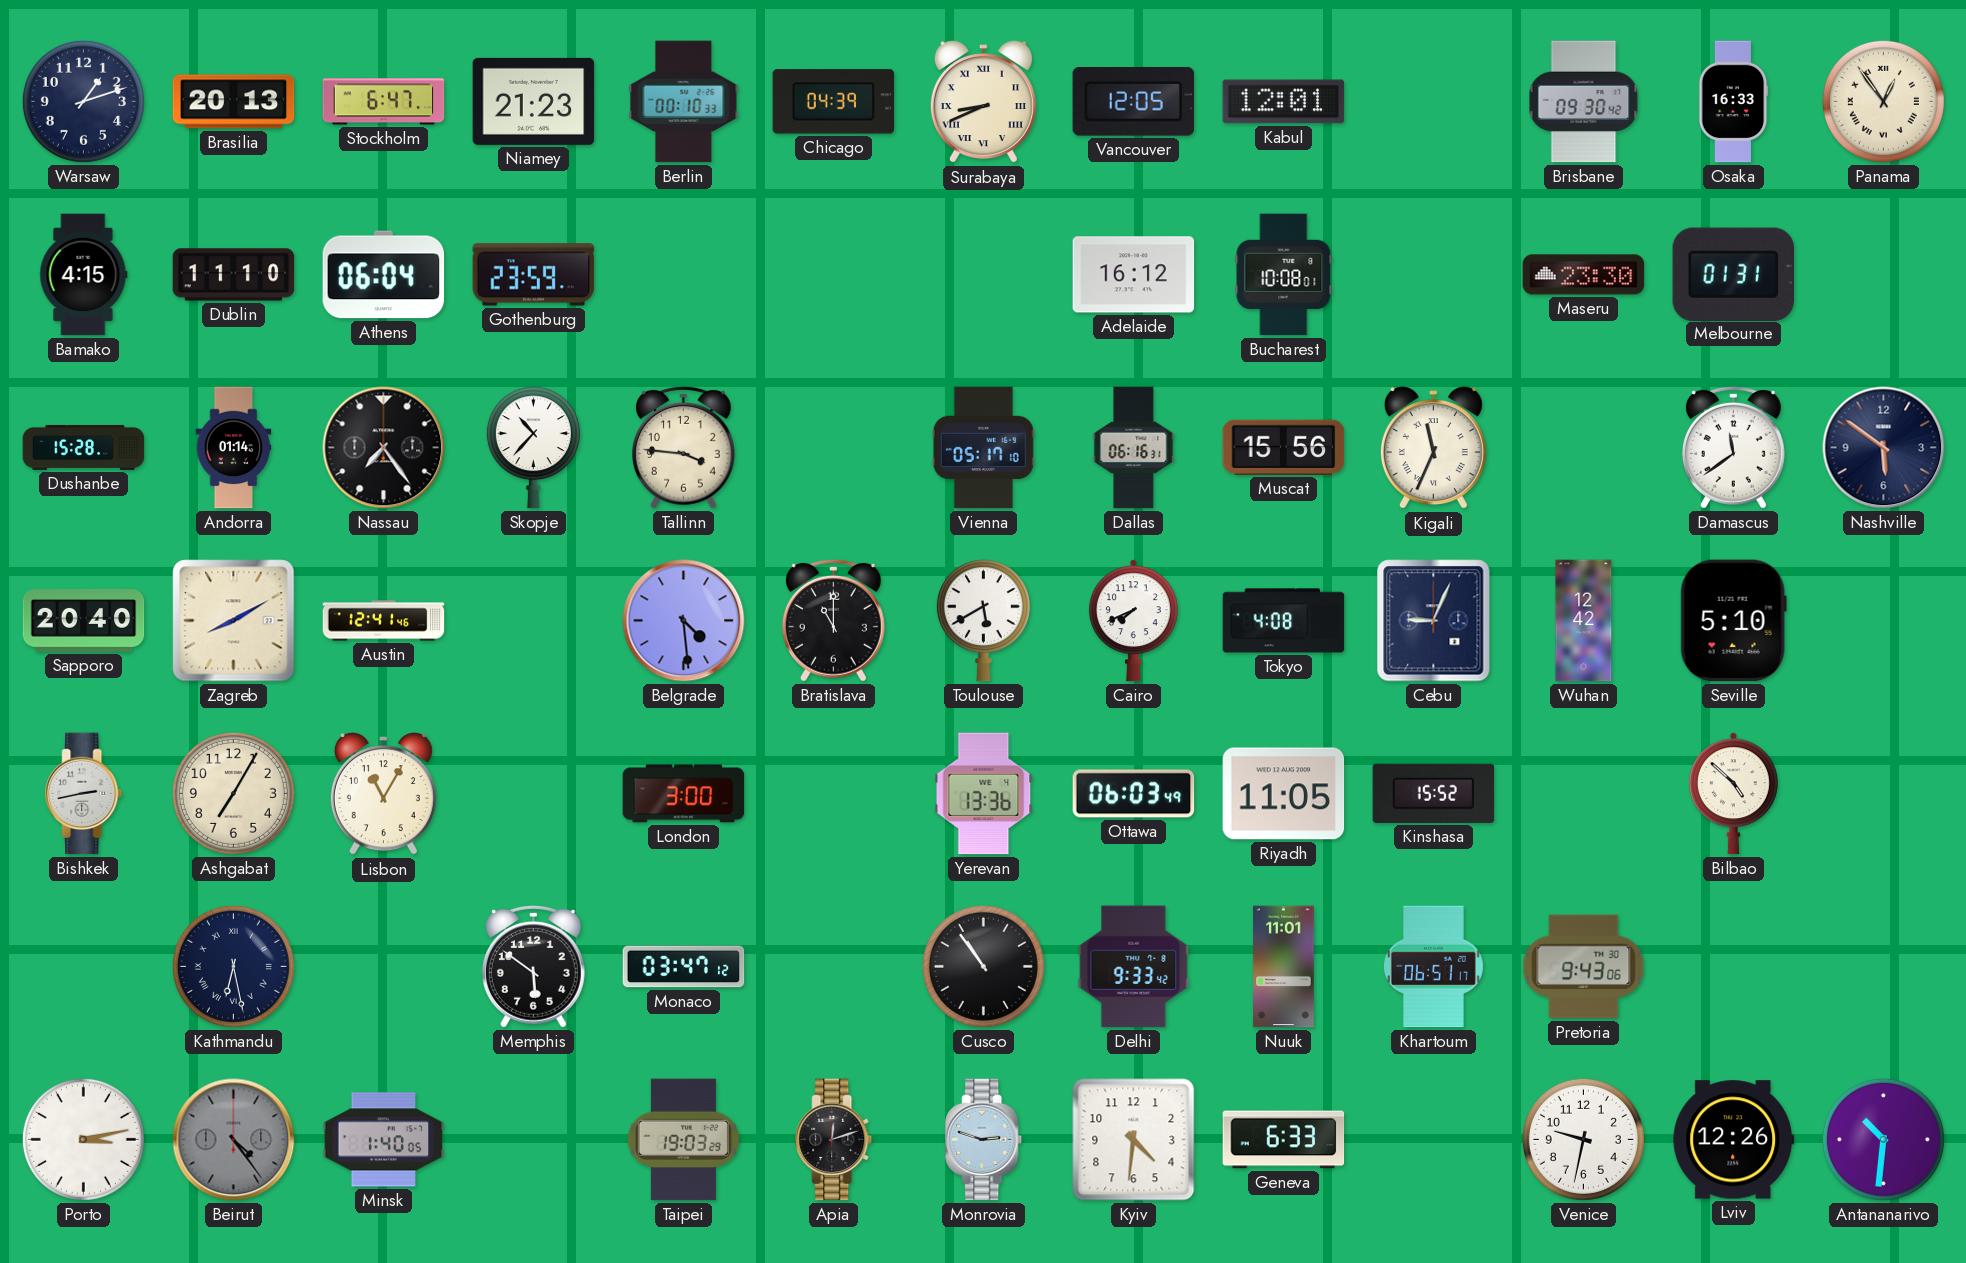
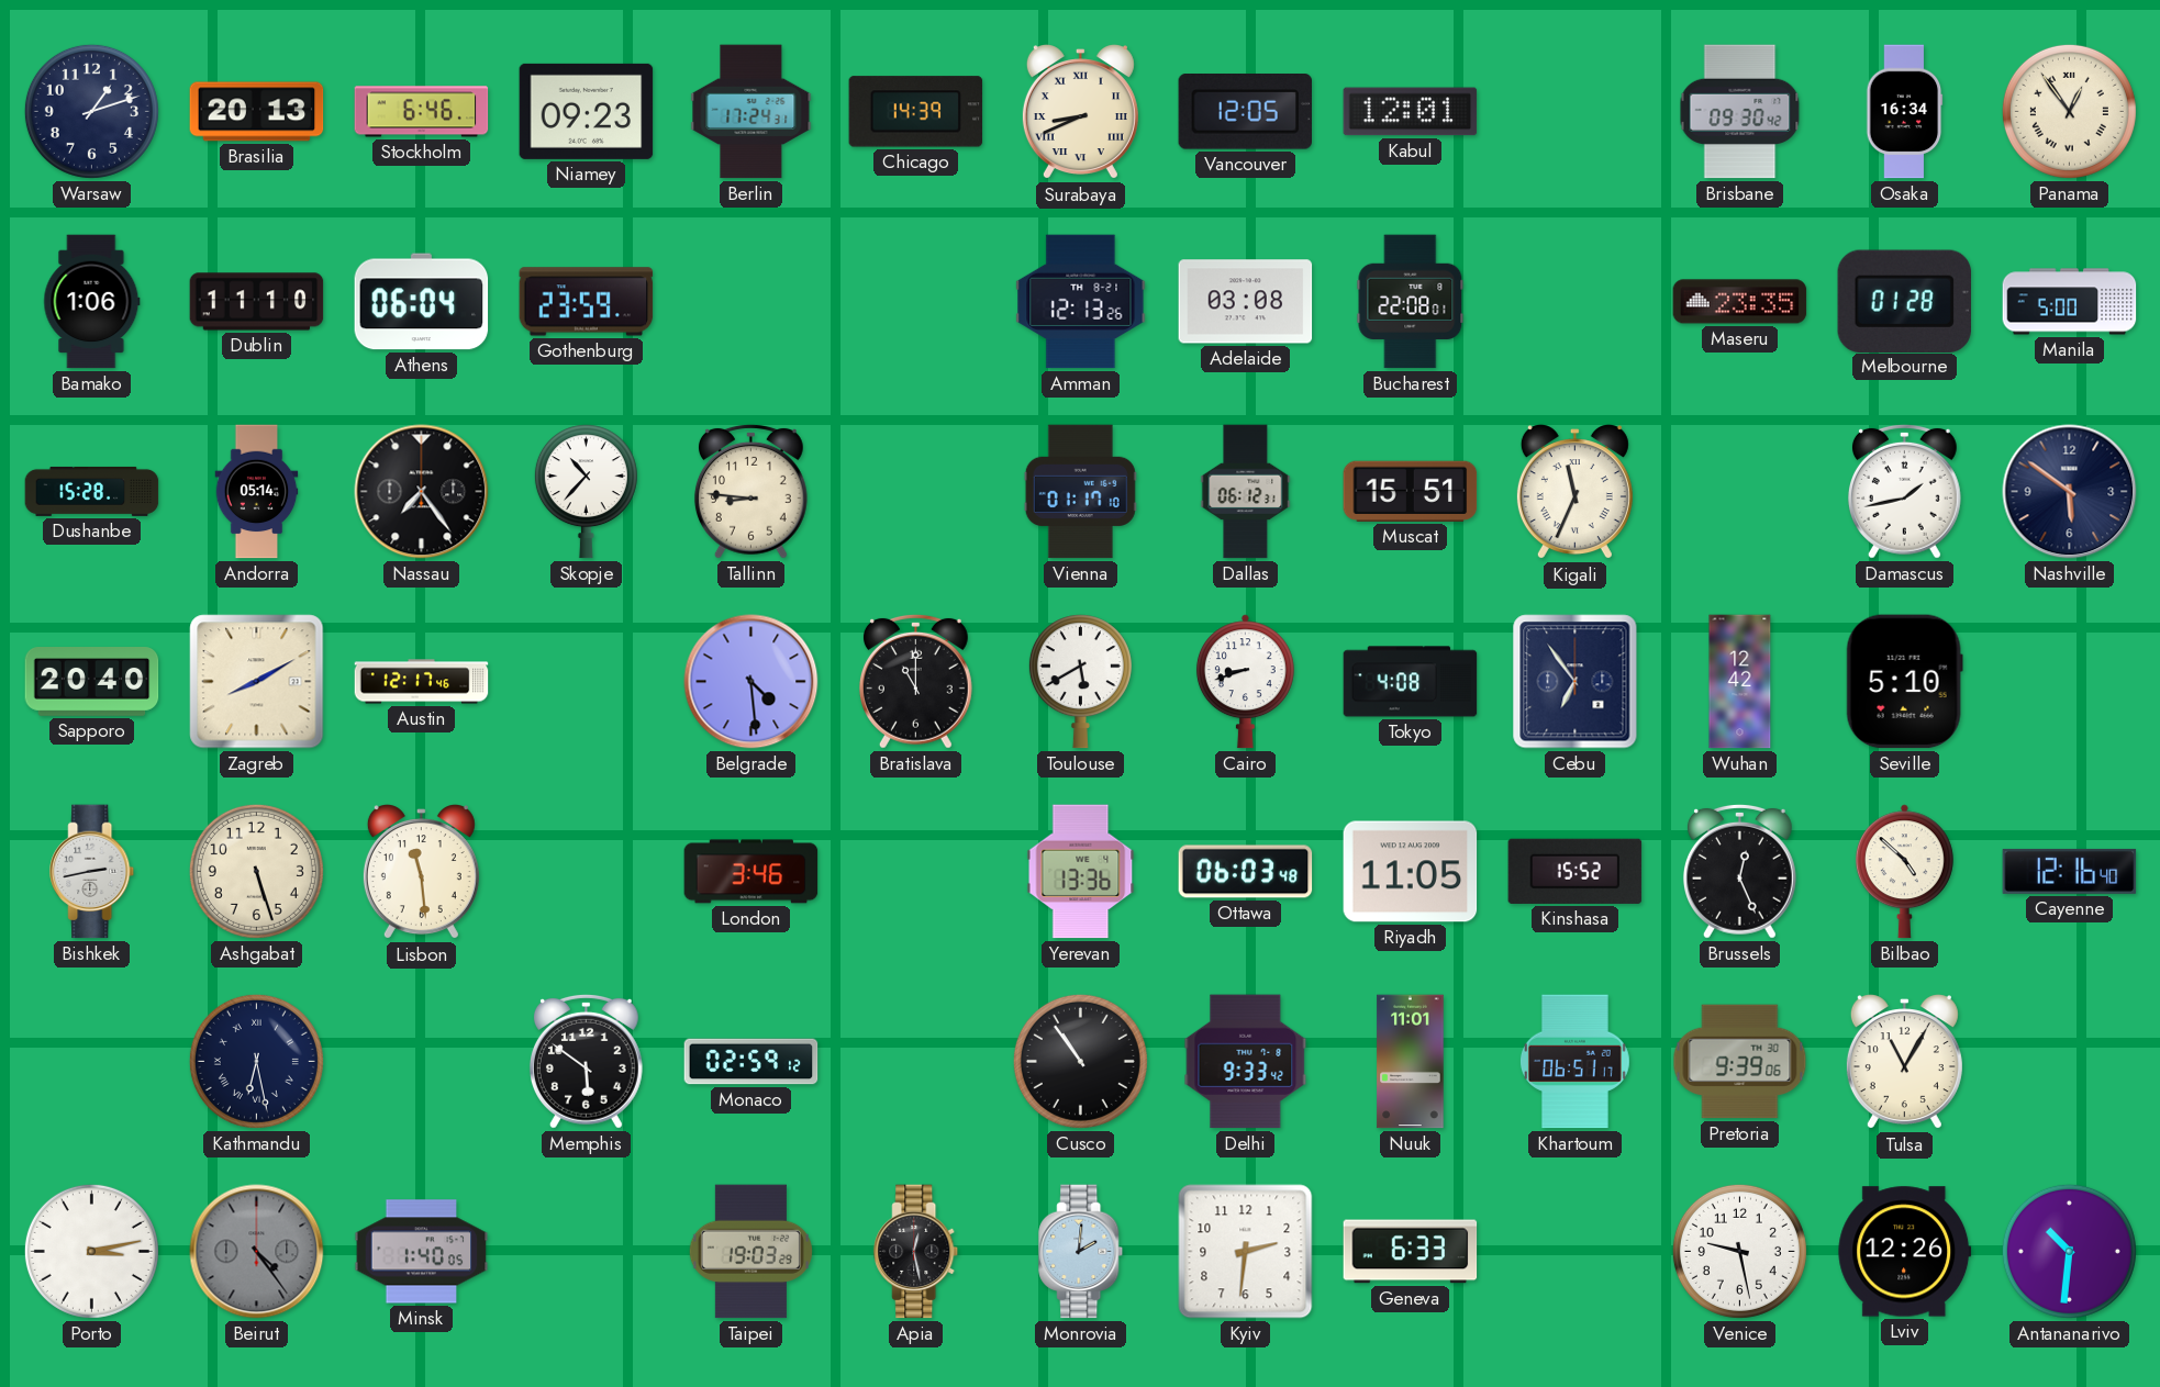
Stockholm: 6:47 -> 6:46
Niamey: 21:23 -> 09:23
Berlin: 00:10 -> 17:24
Chicago: 04:39 -> 14:39
Osaka: 16:33 -> 16:34
Bamako: 4:15 -> 1:06
Amman: none -> 12:13
Adelaide: 16:12 -> 03:08
Bucharest: 10:08 -> 22:08
Maseru: 23:30 -> 23:35
Melbourne: 01:31 -> 01:28
Manila: none -> 5:00
Andorra: 01:14 -> 05:14
Tallinn: 3:46 -> 8:46
Vienna: 05:17 -> 01:17
Dallas: 06:16 -> 06:12
Muscat: 15:56 -> 15:51
Damascus: 11:39 -> 1:43
Austin: 12:41 -> 12:17
Cairo: 7:41 -> 8:42
Cebu: 9:04 -> 6:54
Ashgabat: 7:05 -> 5:27
Lisbon: 11:05 -> 11:29
London: 3:00 -> 3:46
Ottawa: 06:03:49 -> 06:03:48
Brussels: none -> 12:26
Cayenne: none -> 12:16
Monaco: 03:47 -> 02:59
Pretoria: 9:43 -> 9:39
Tulsa: none -> 11:05
Apia: 12:12 -> 12:28
Monrovia: 2:48 -> 2:01
Kyiv: 4:31 -> 2:31
Venice: 9:32 -> 9:28
